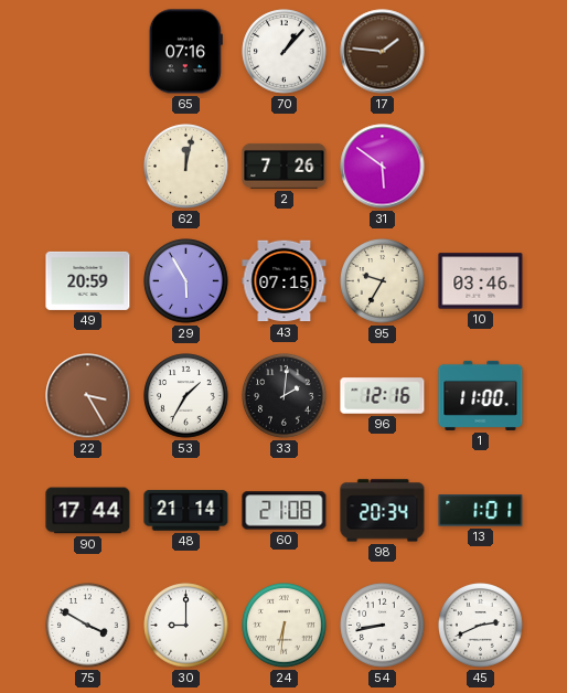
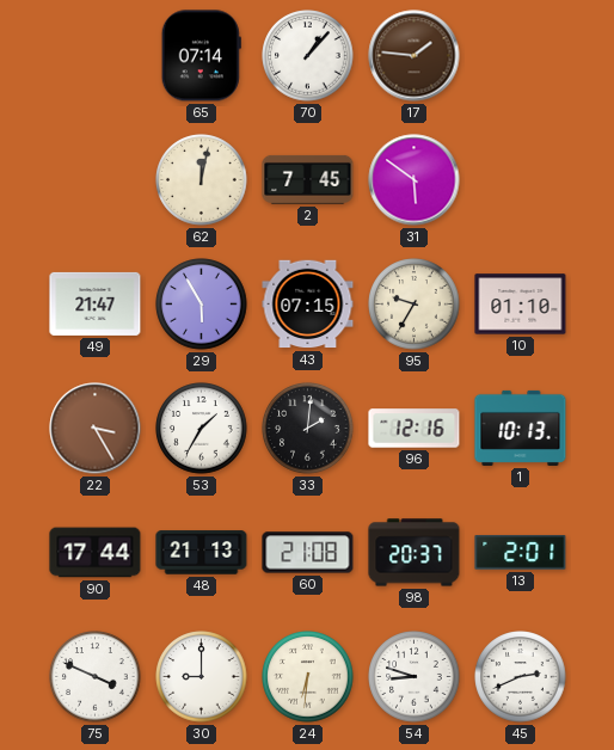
65: 07:16 -> 07:14
2: 7:26 -> 7:45
49: 20:59 -> 21:47
10: 03:46 -> 01:10
1: 11:00 -> 10:13
48: 21:14 -> 21:13
98: 20:34 -> 20:37
13: 1:01 -> 2:01
75: 3:50 -> 3:49
54: 8:43 -> 8:48
